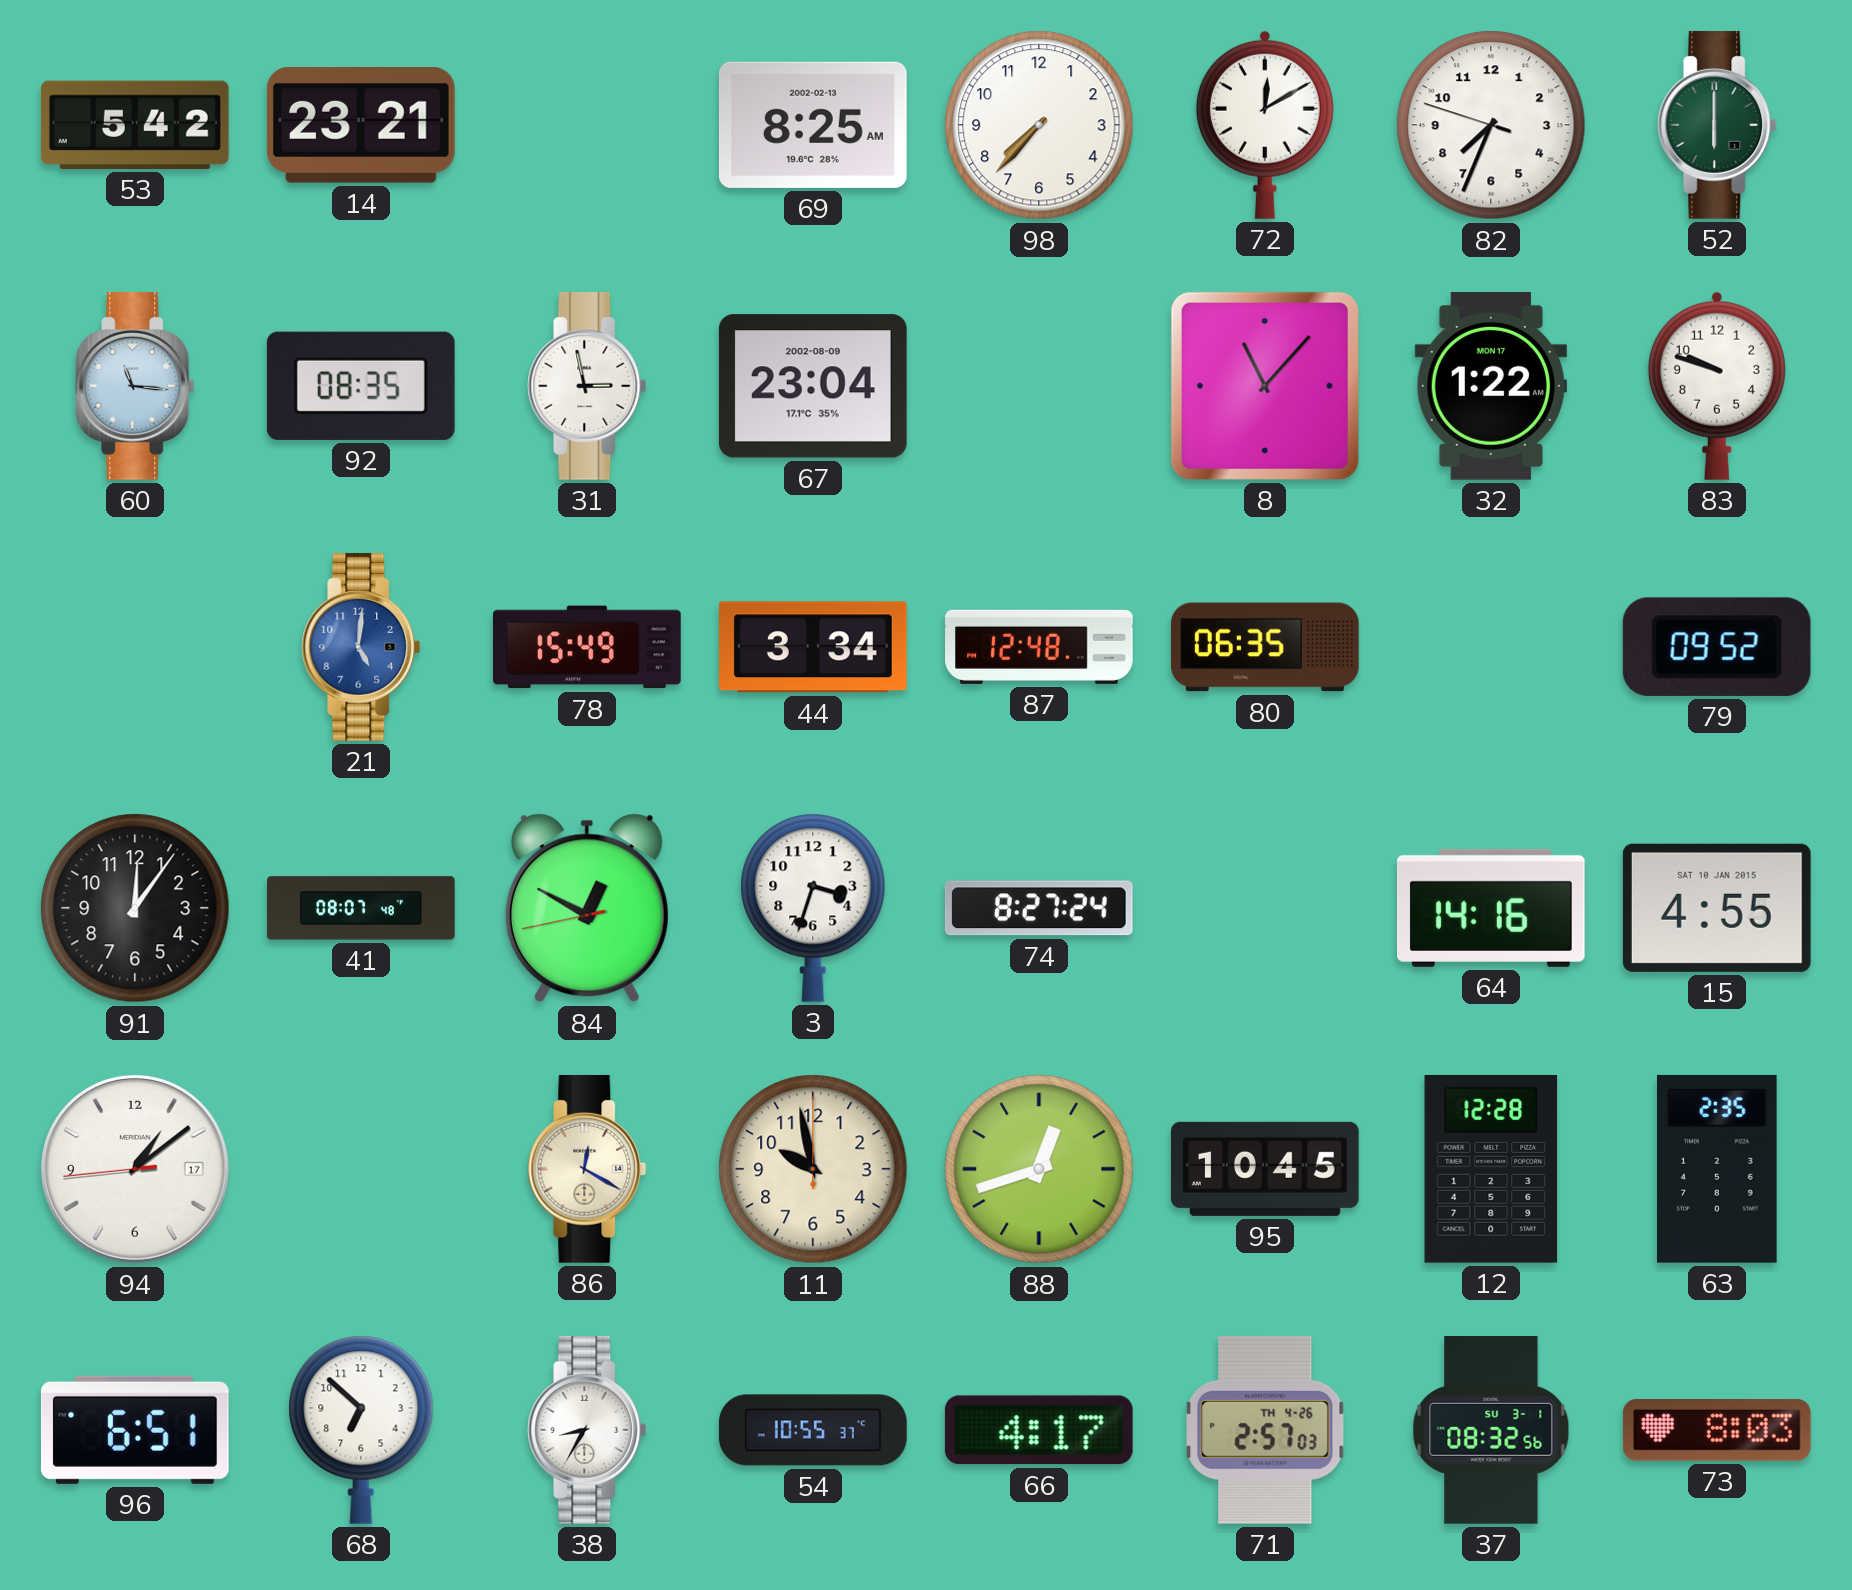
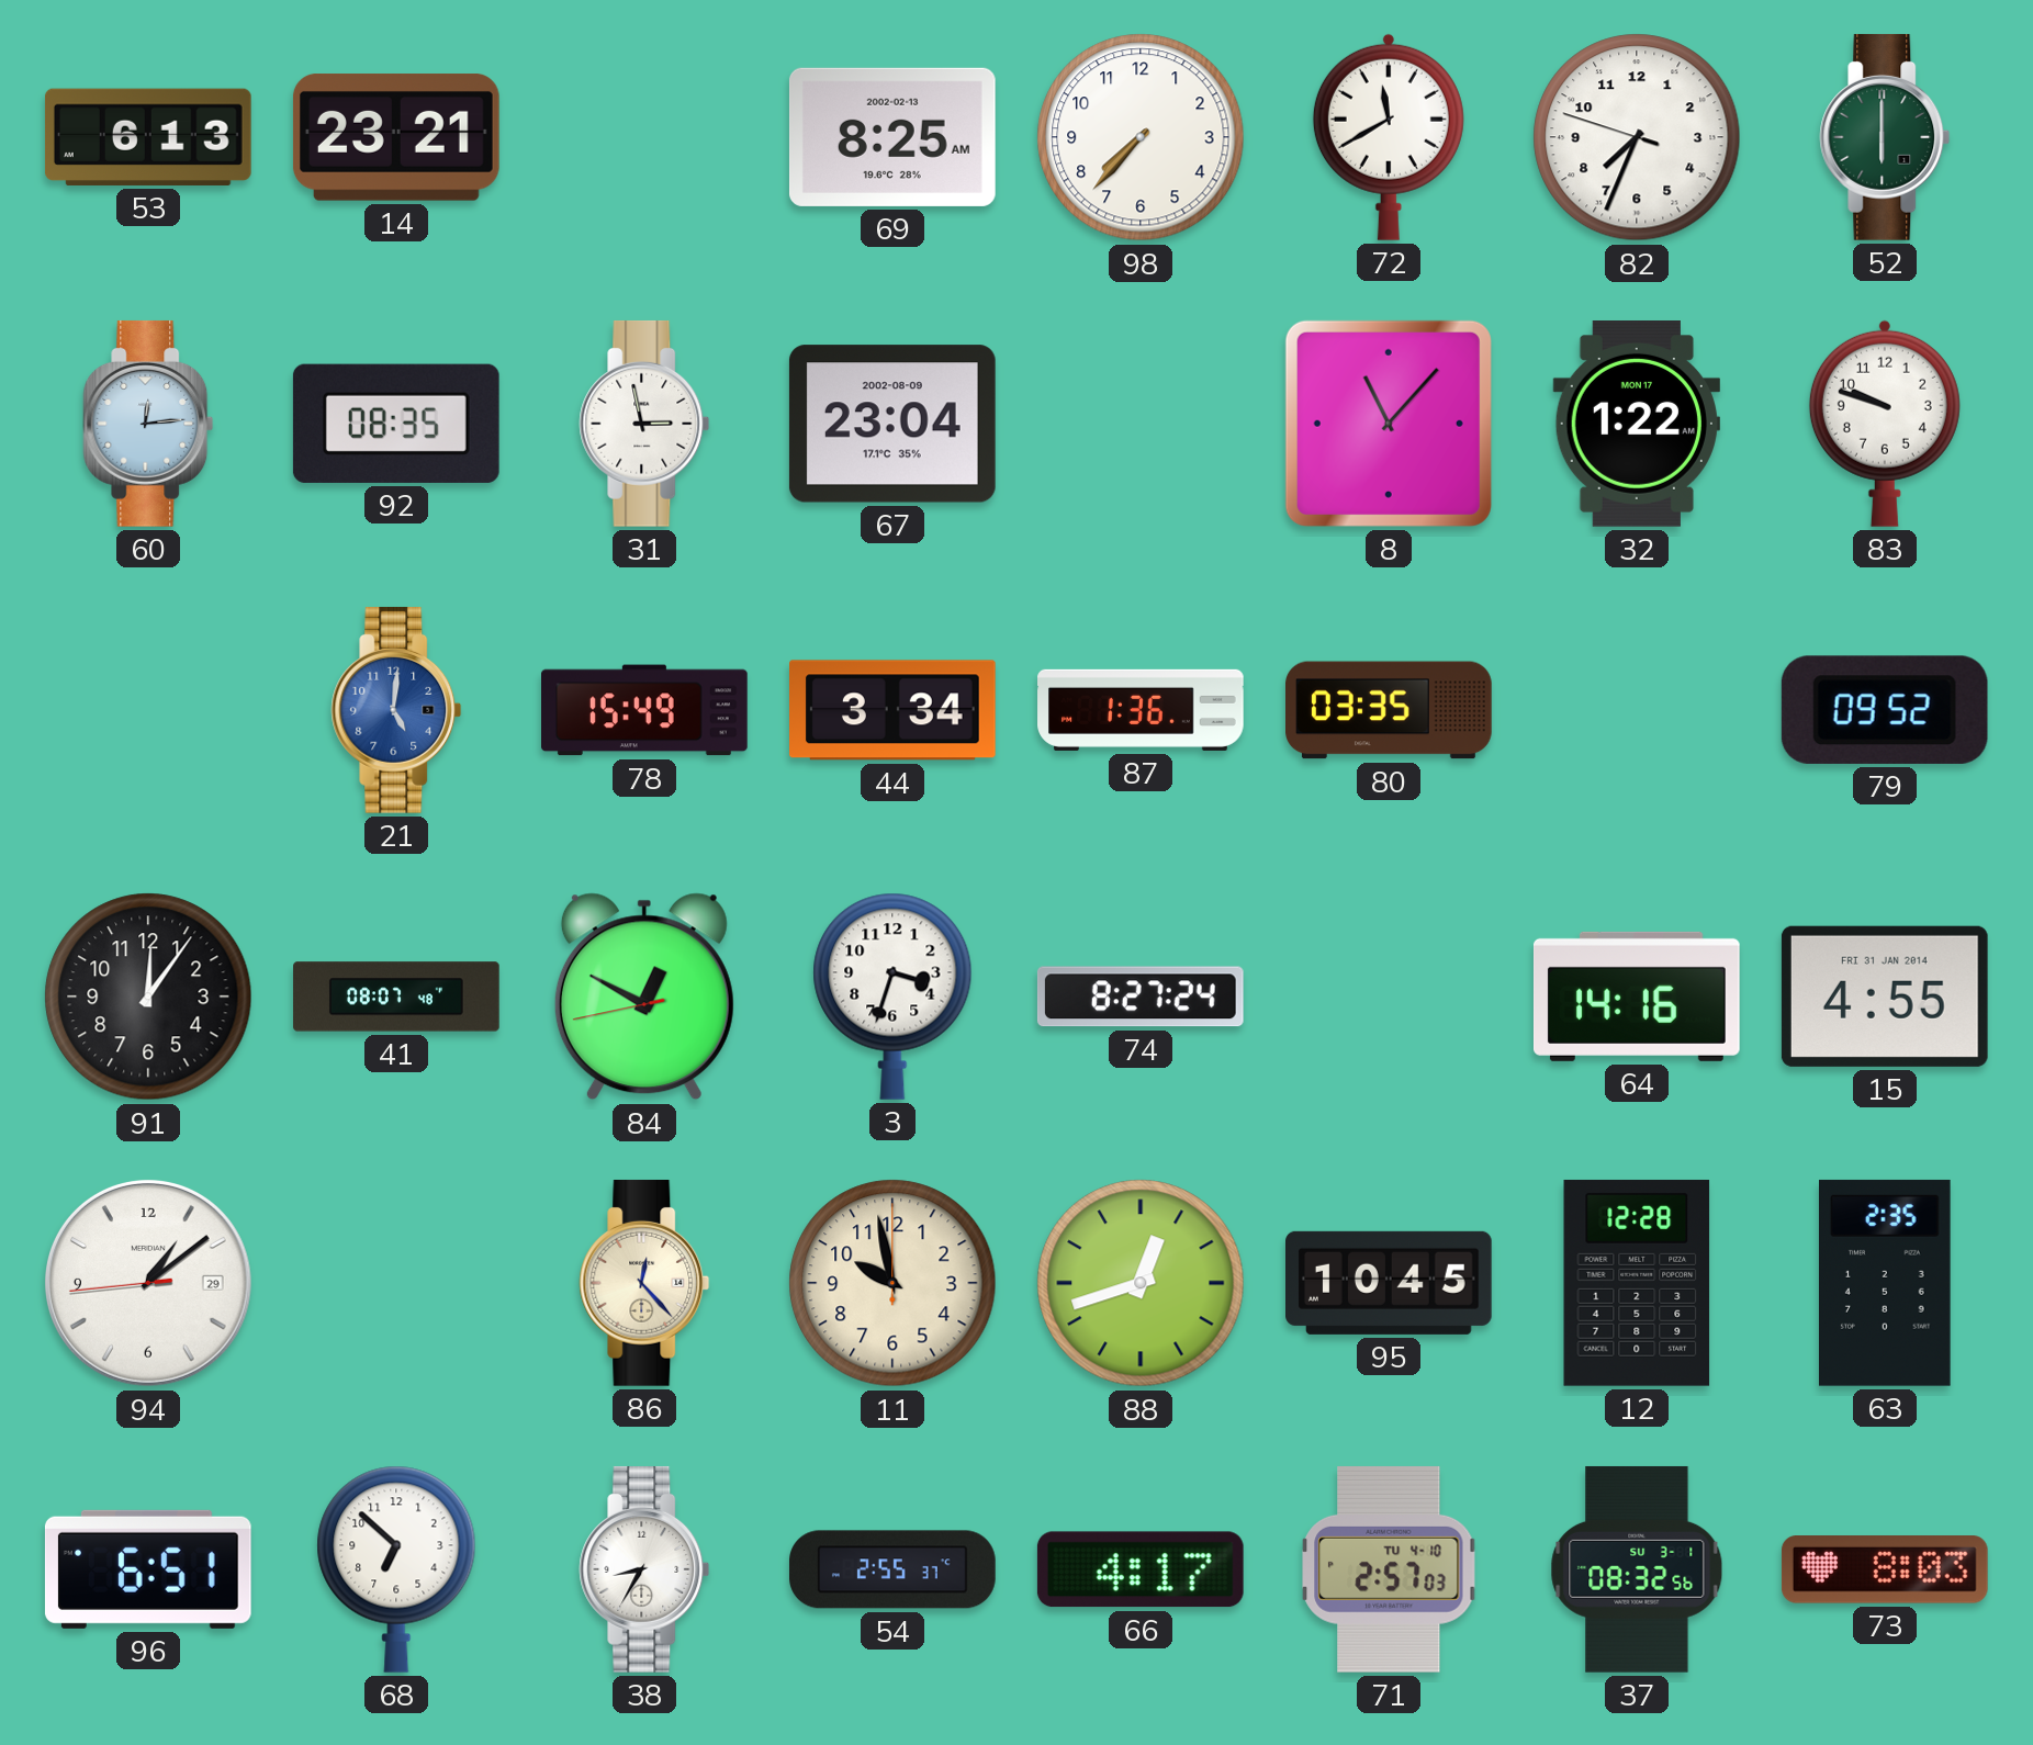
53: 5:42 -> 6:13
72: 12:10 -> 11:40
60: 11:16 -> 12:14
87: 12:48 -> 1:36
80: 06:35 -> 03:35
15 date: SAT 10 JAN 2015 -> FRI 31 JAN 2014
94 date: 17 -> 29
86: 12:20 -> 12:23
54: 10:55 -> 2:55
71 date: TH 4-26 -> TU 4-10
